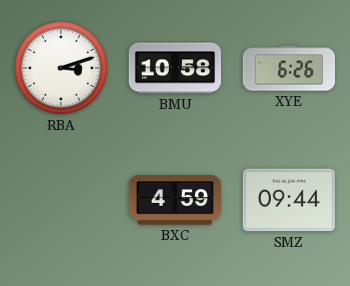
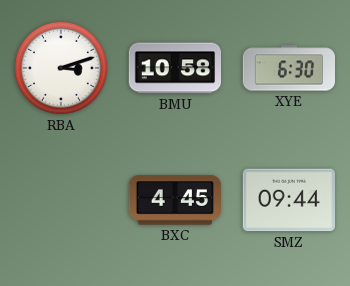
XYE: 6:26 -> 6:30
BXC: 4:59 -> 4:45
